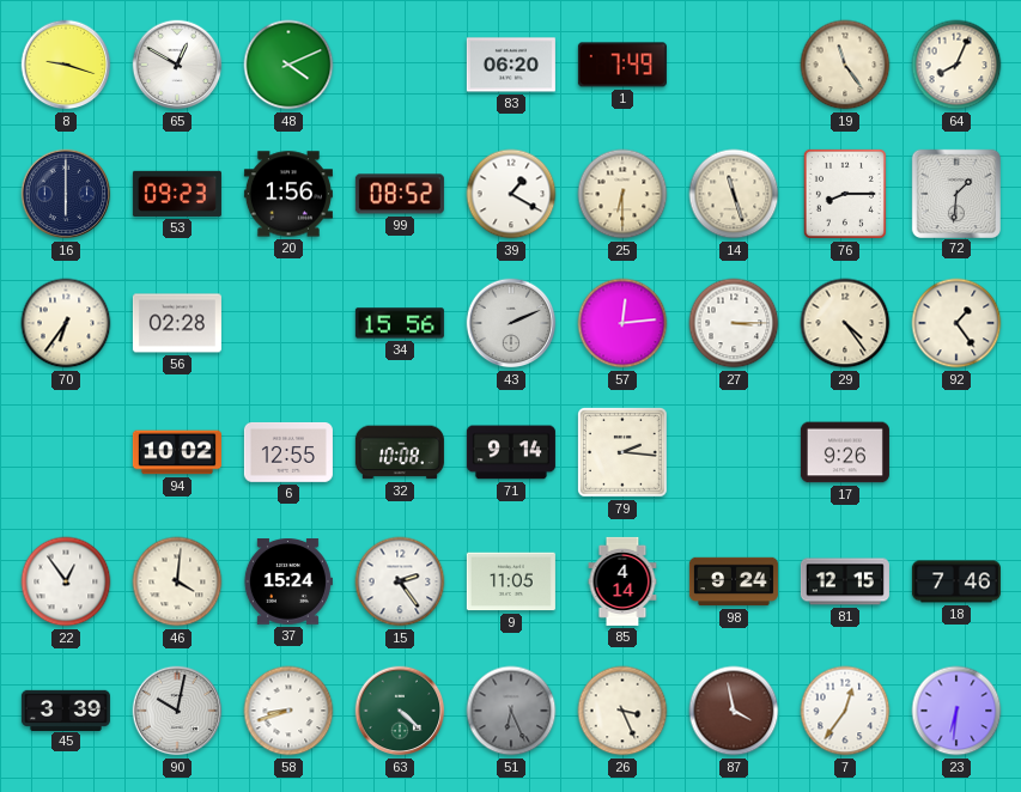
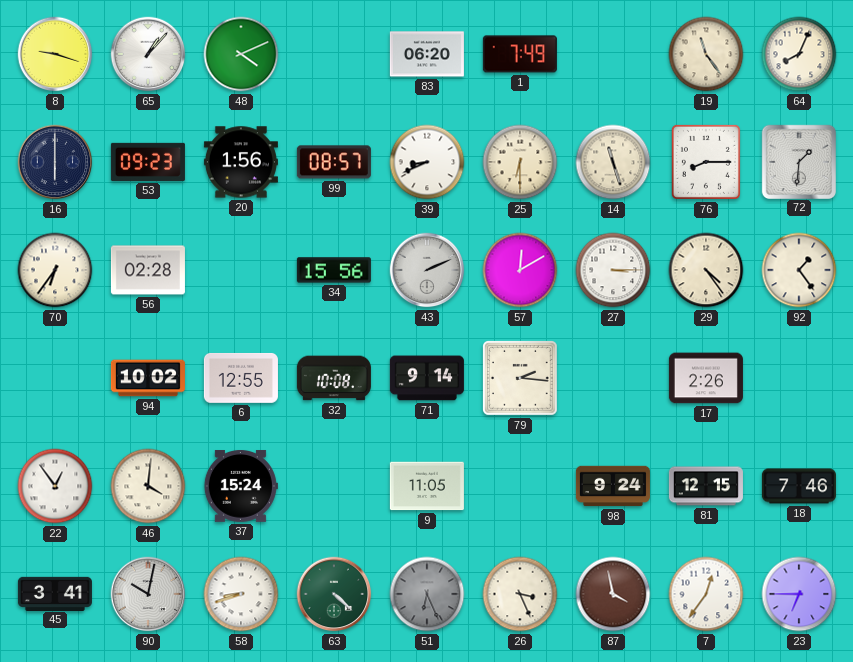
65: 12:50 -> 1:07
99: 08:52 -> 08:57
39: 1:20 -> 8:41
57: 12:14 -> 12:10
17: 9:26 -> 2:26
15: 2:24 -> none
85: 4:14 -> none
45: 3:39 -> 3:41
23: 6:31 -> 6:45
